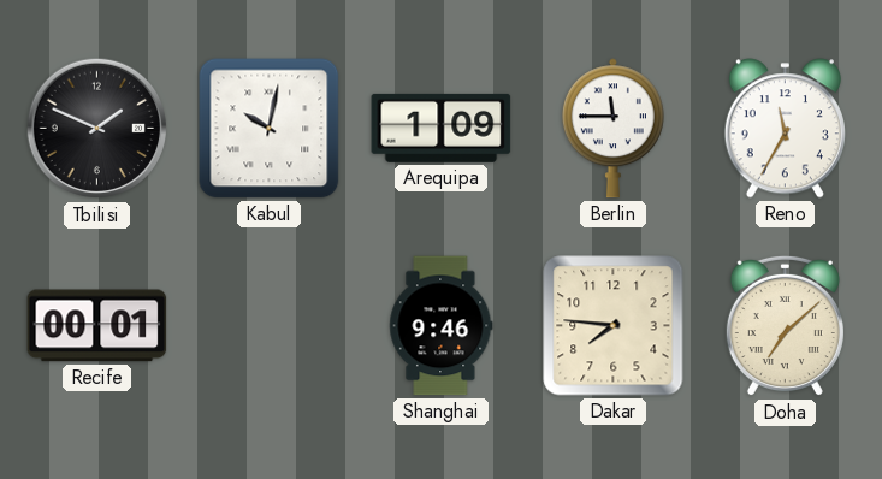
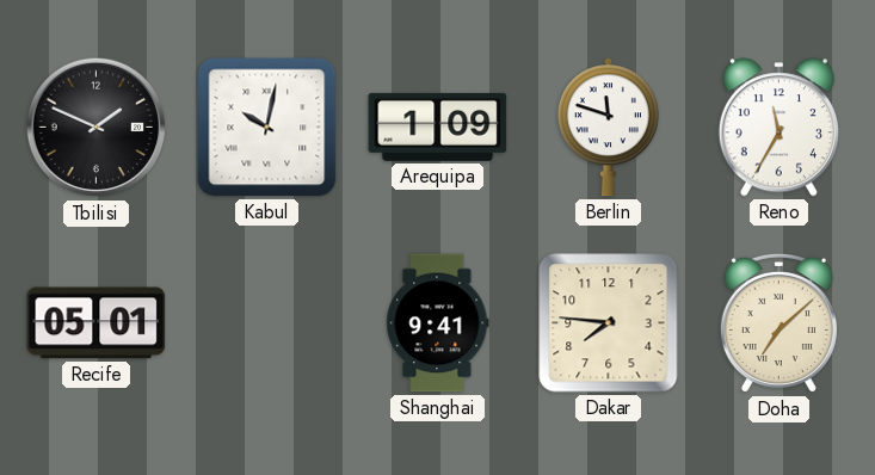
Berlin: 11:45 -> 11:48
Recife: 00:01 -> 05:01
Shanghai: 9:46 -> 9:41
